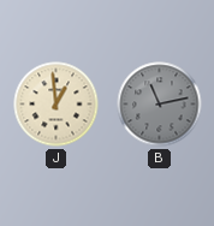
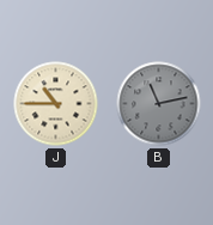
J: 12:59 -> 10:45
